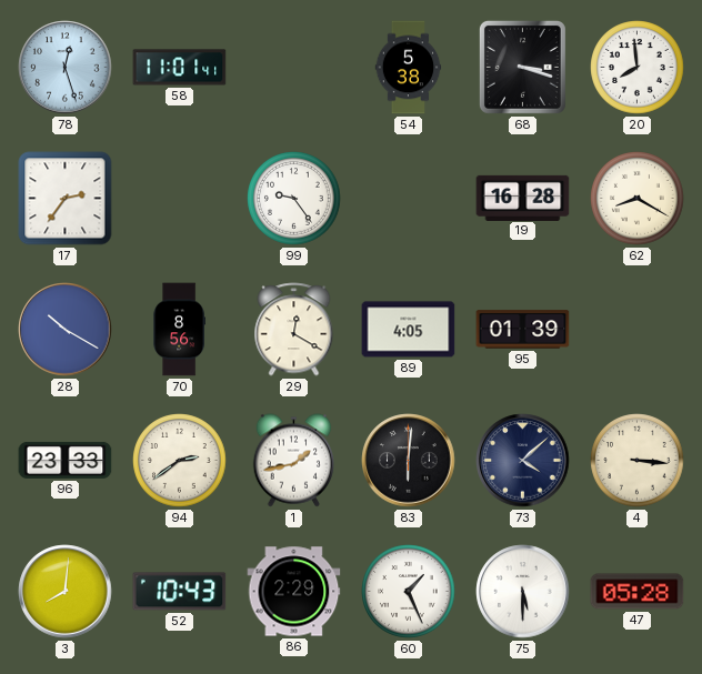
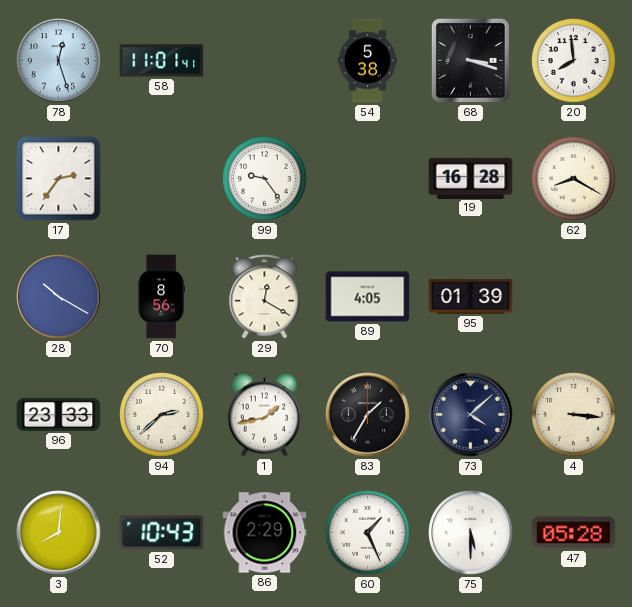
94: 2:39 -> 2:38
83: 6:01 -> 1:35
